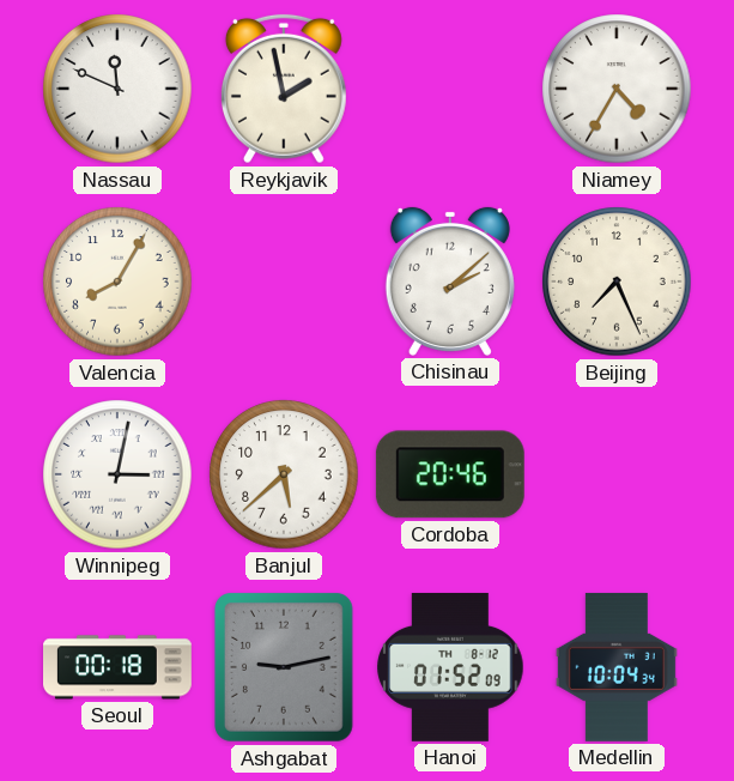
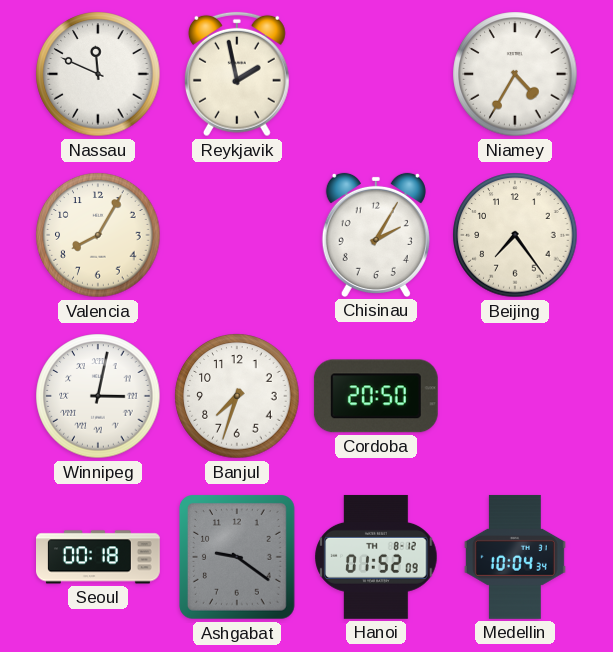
Chisinau: 2:08 -> 2:05
Beijing: 7:26 -> 7:24
Banjul: 5:38 -> 7:33
Cordoba: 20:46 -> 20:50
Ashgabat: 9:13 -> 9:21
